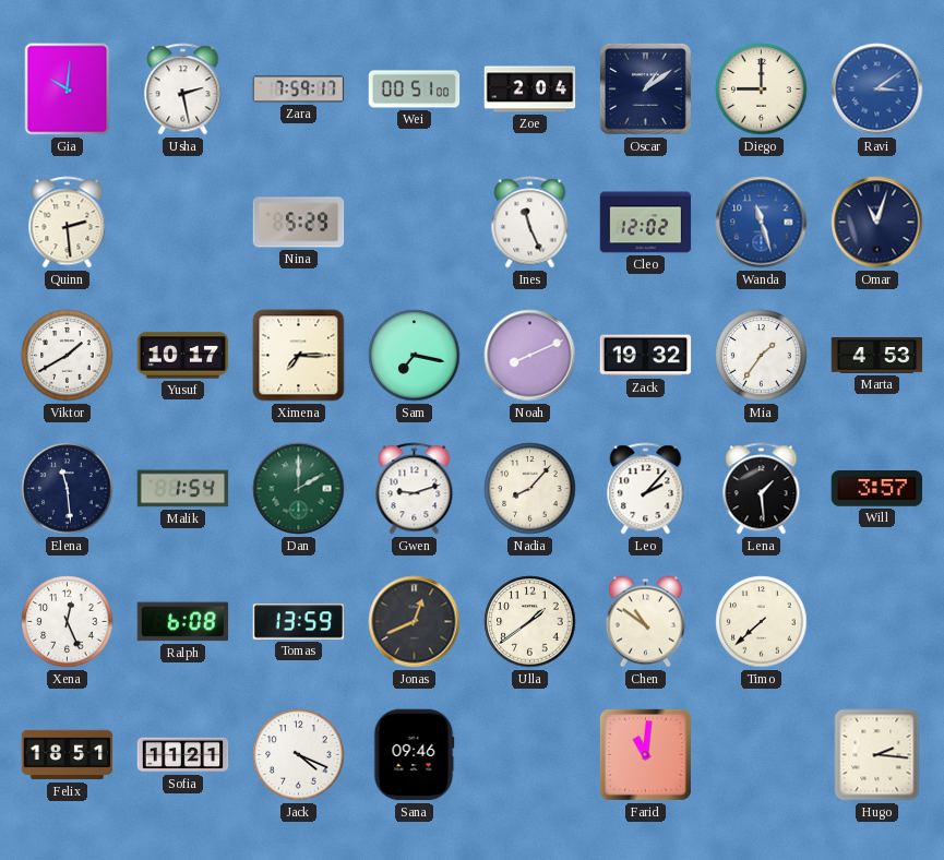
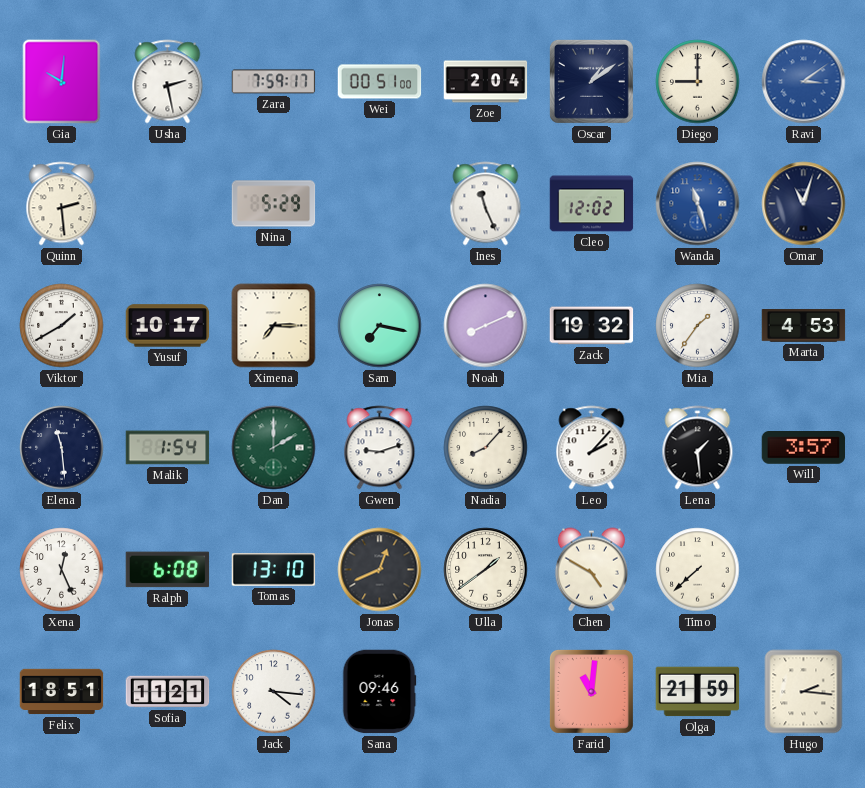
Tomas: 13:59 -> 13:10
Chen: 10:51 -> 4:50
Jack: 4:19 -> 4:16
Olga: none -> 21:59
